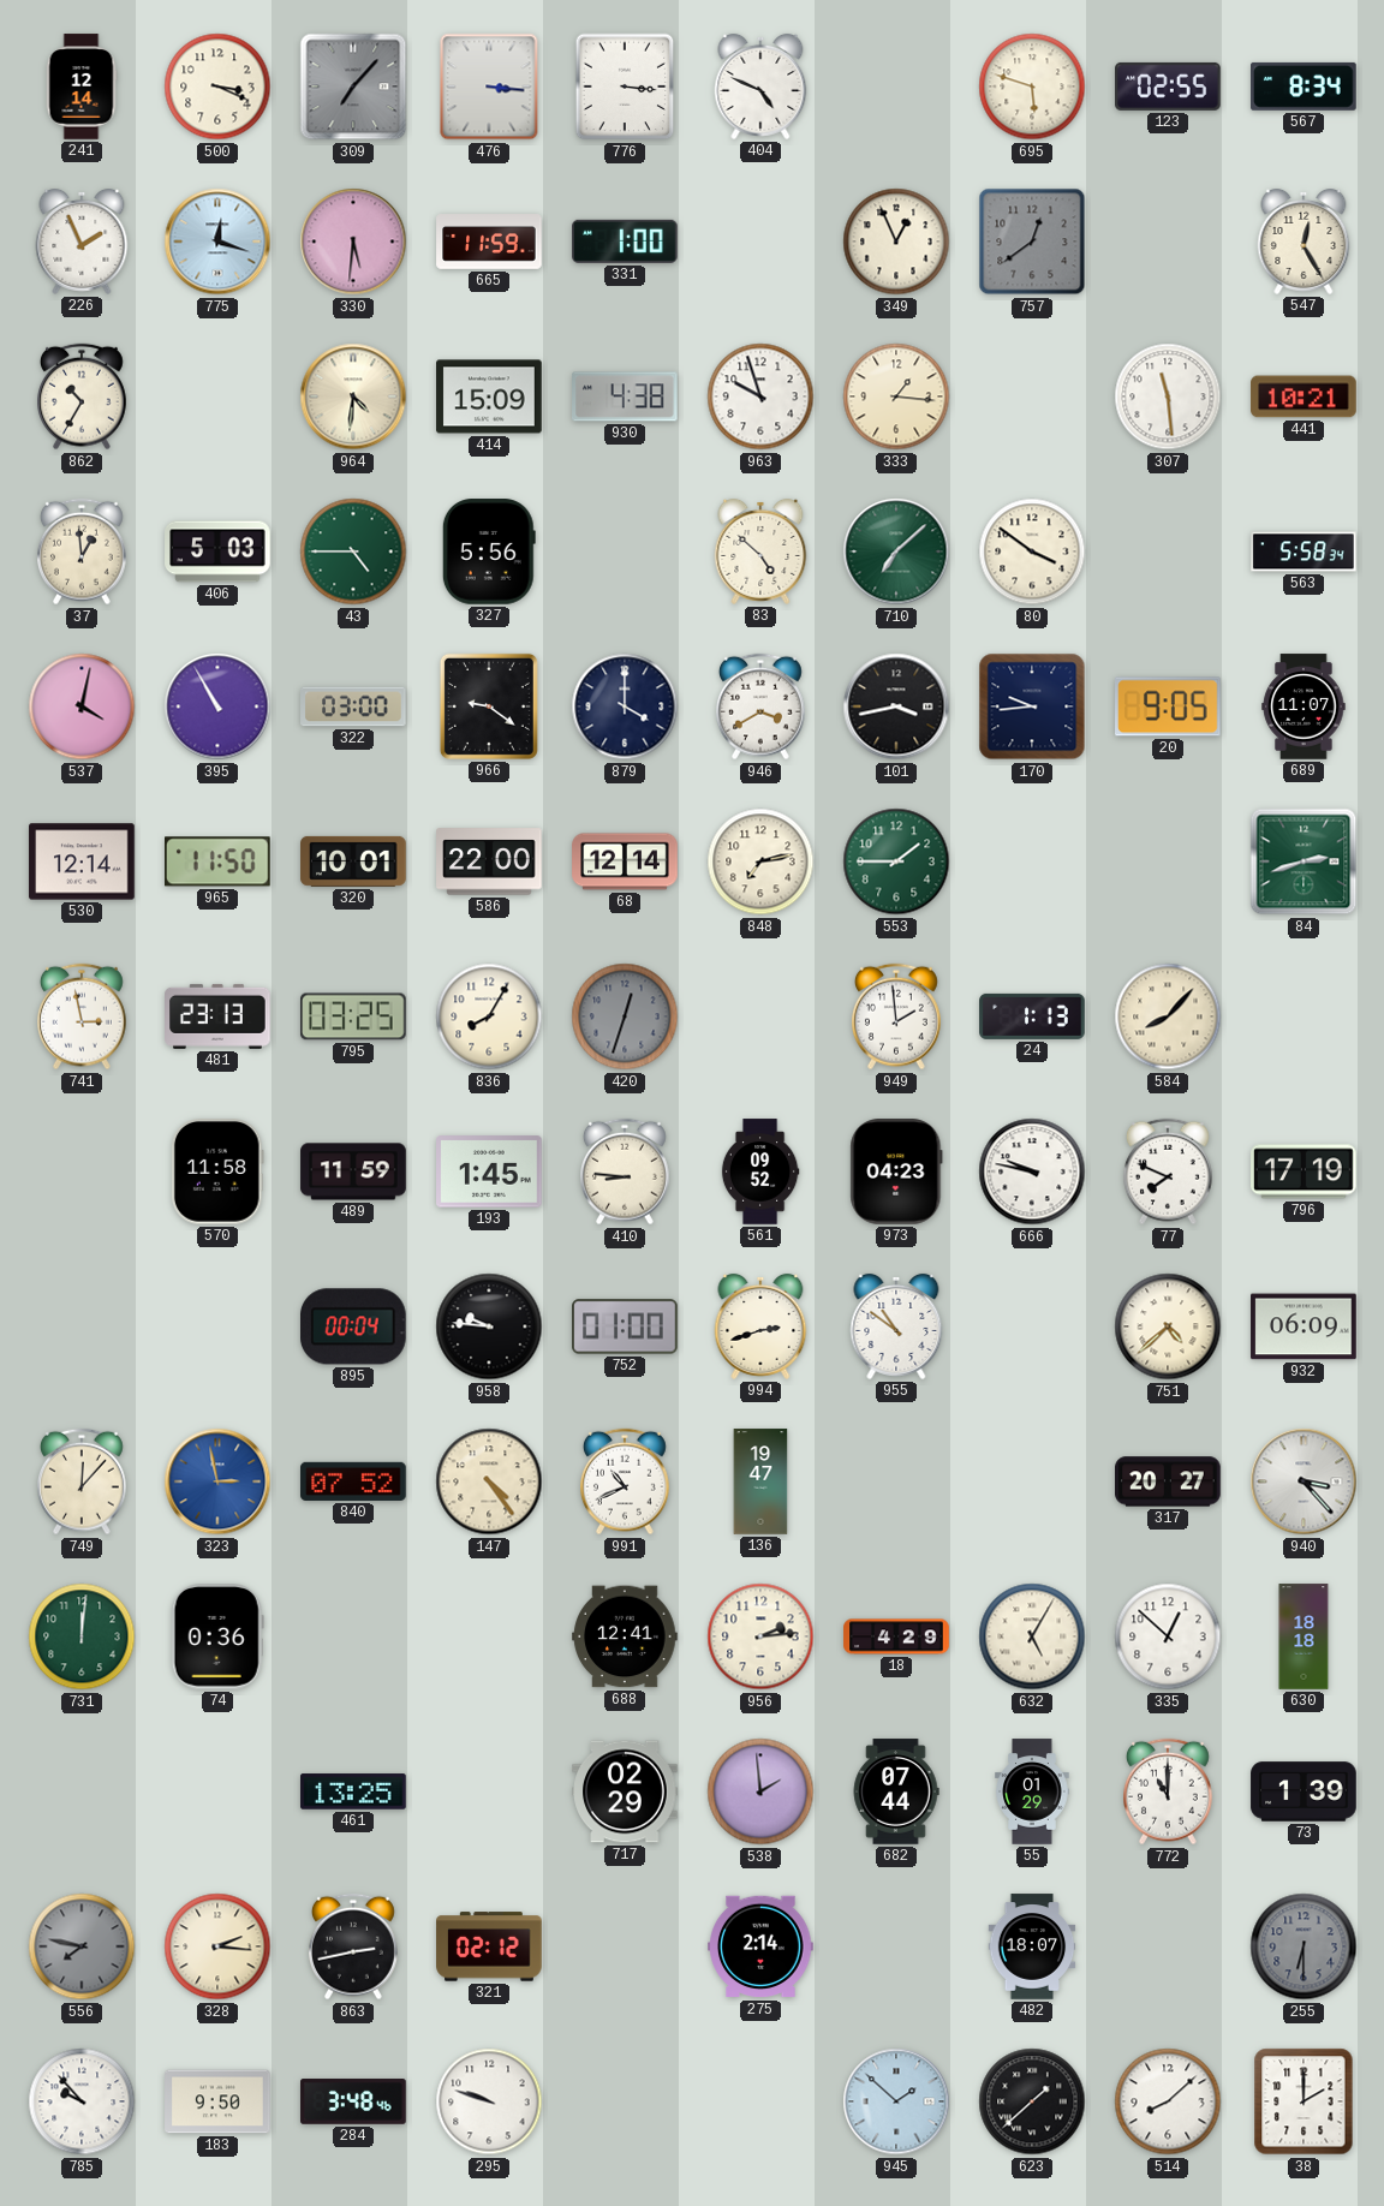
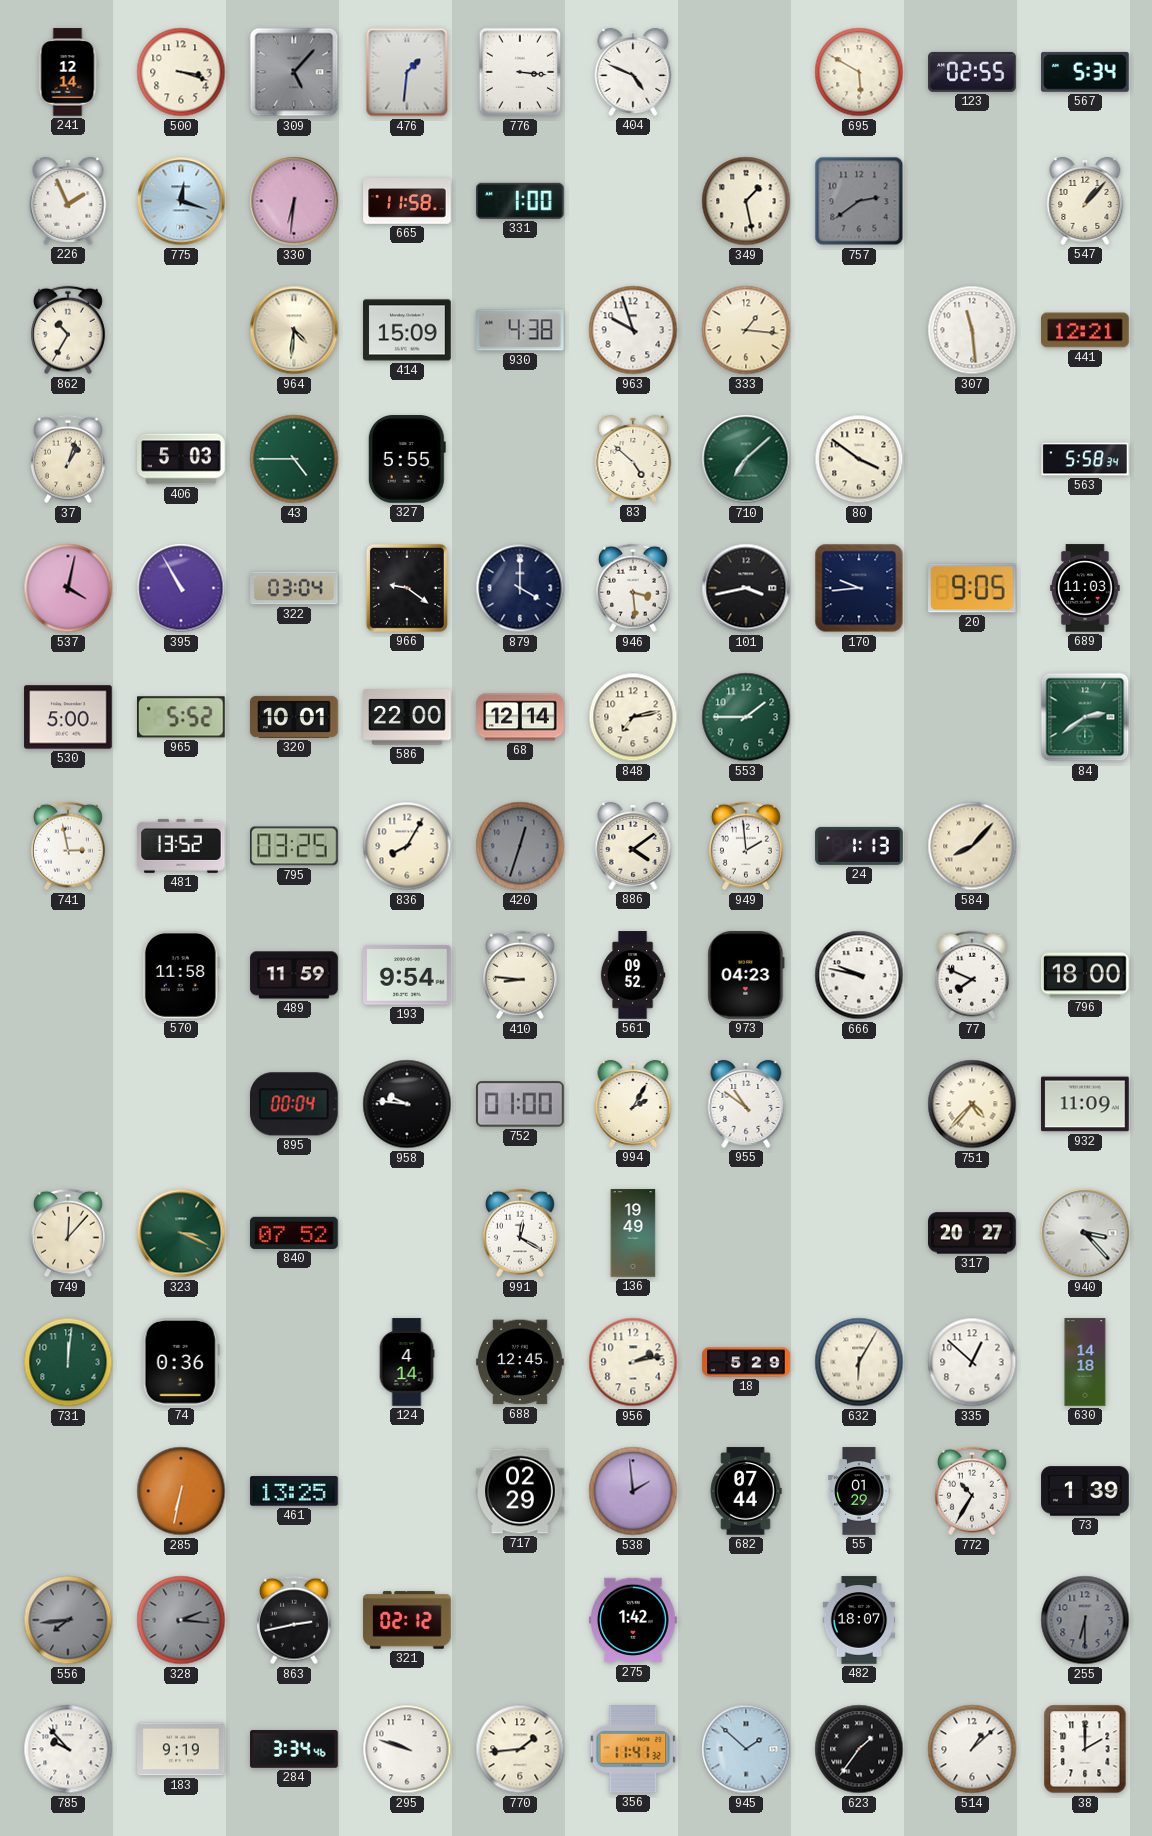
500: 3:19 -> 3:18
309: 7:07 -> 5:07
476: 3:16 -> 1:31
695: 5:48 -> 5:50
567: 8:34 -> 5:34
330: 5:31 -> 6:31
665: 11:59 -> 11:58
349: 12:56 -> 1:28
757: 12:39 -> 2:39
547: 12:25 -> 1:07
441: 10:21 -> 12:21
37: 12:59 -> 1:03
327: 5:56 -> 5:55
322: 03:00 -> 03:04
946: 3:40 -> 3:29
689: 11:07 -> 11:03
530: 12:14 -> 5:00
965: 11:50 -> 5:52
84: 2:42 -> 2:39
481: 23:13 -> 13:52
886: none -> 4:09
193: 1:45 -> 9:54
796: 17:19 -> 18:00
994: 2:42 -> 2:05
751: 4:38 -> 4:37
932: 06:09 -> 11:09
323: 2:58 -> 3:19
323 dial: blue -> green
147: 4:24 -> none
991: 10:41 -> 12:20
136: 19:47 -> 19:49
124: none -> 4:14
688: 12:41 -> 12:45
956: 2:14 -> 2:13
18: 4:29 -> 5:29
632: 5:05 -> 6:05
630: 18:18 -> 14:18
285: none -> 6:32
772: 11:00 -> 10:35
556: 7:47 -> 7:44
328 dial: cream -> grey
275: 2:14 -> 1:42
183: 9:50 -> 9:19
284: 3:48 -> 3:34
770: none -> 1:44
356: none -> 11:41
623: 1:38 -> 1:36
514: 8:08 -> 1:08
